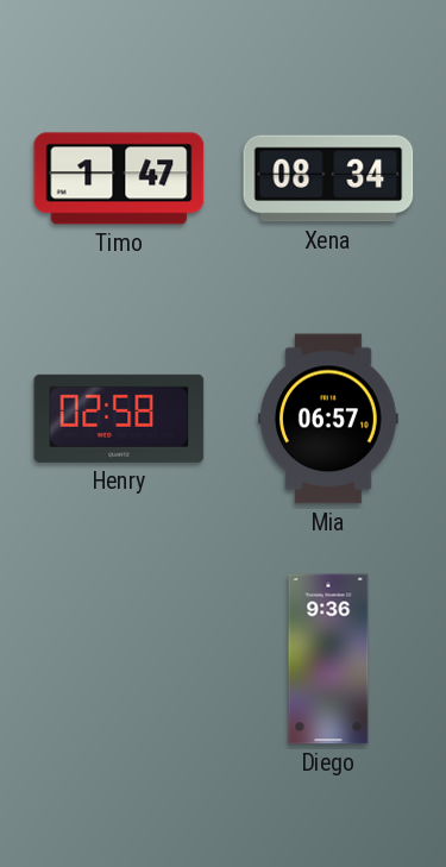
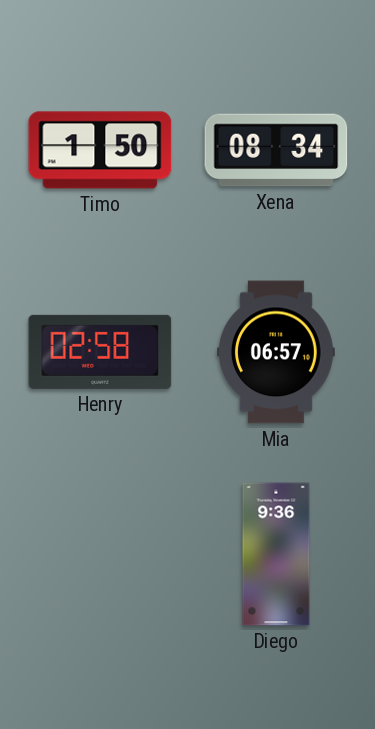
Timo: 1:47 -> 1:50
